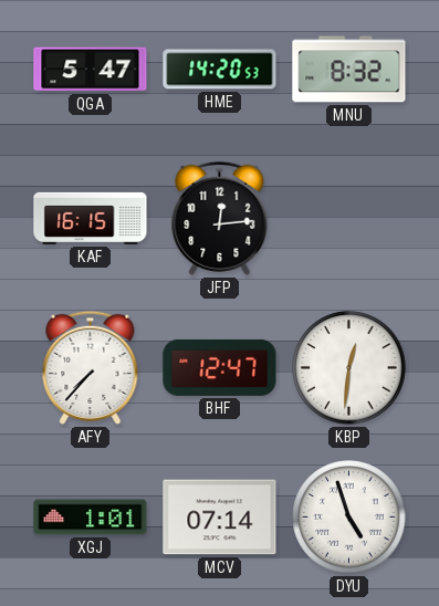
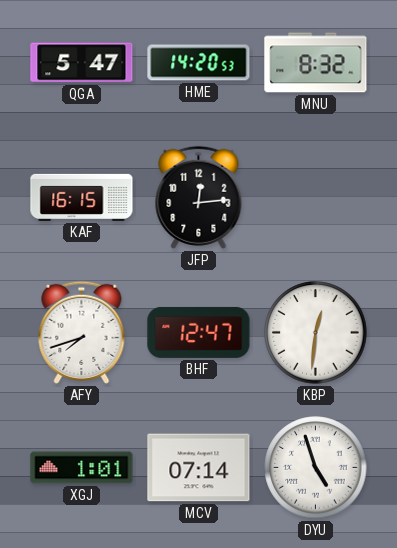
AFY: 7:37 -> 7:42
